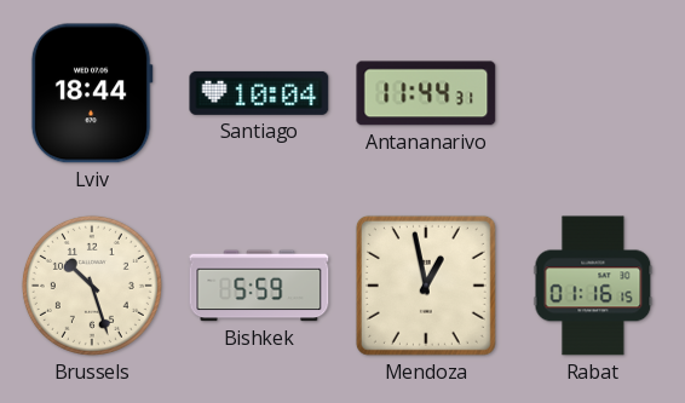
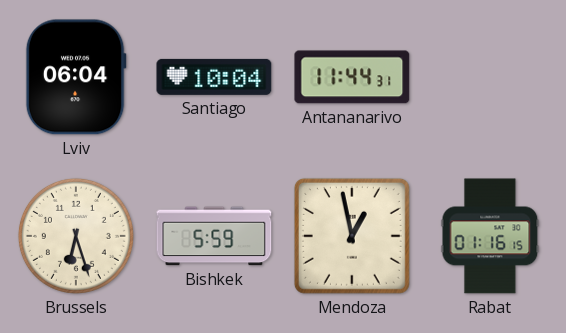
Lviv: 18:44 -> 06:04
Brussels: 10:27 -> 6:27
